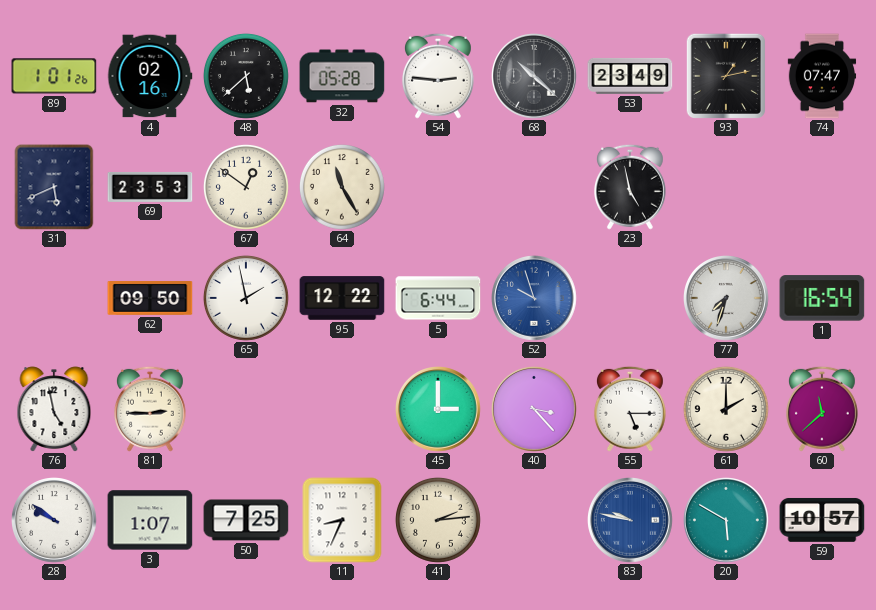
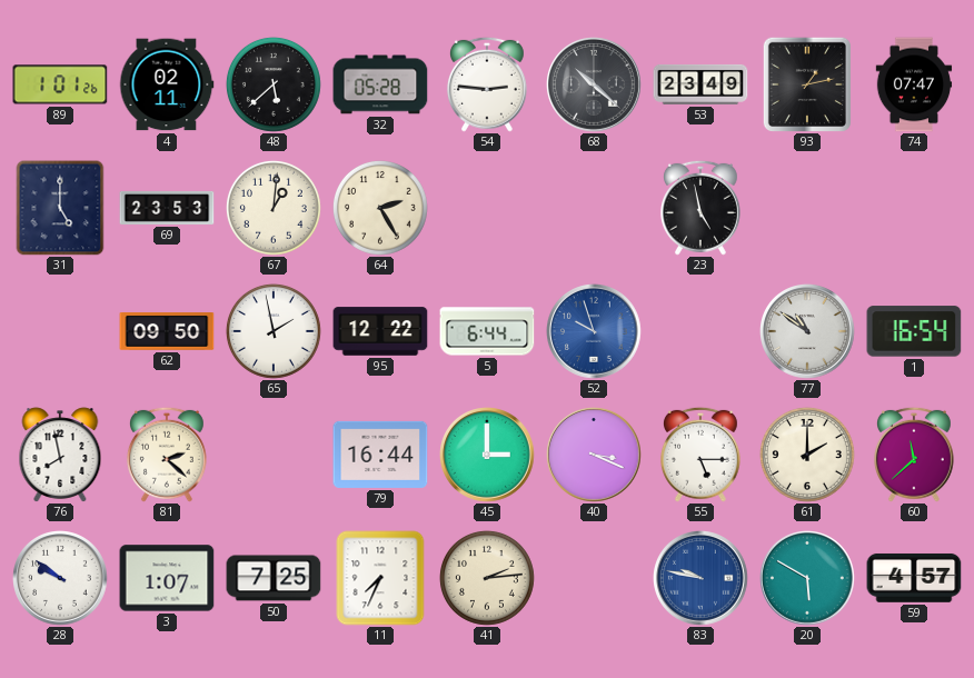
4: 02:16 -> 02:11
31: 5:41 -> 5:00
67: 12:51 -> 1:01
64: 11:25 -> 2:25
77: 7:33 -> 10:51
76: 4:58 -> 7:58
81: 2:45 -> 2:22
79: none -> 16:44
40: 3:23 -> 3:19
11: 8:34 -> 7:34
59: 10:57 -> 4:57
